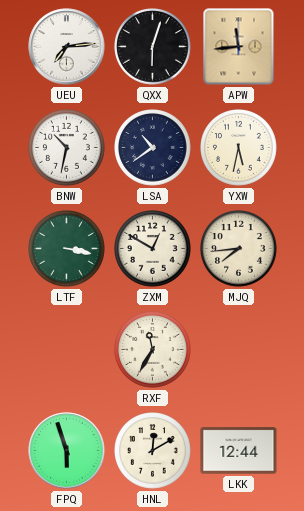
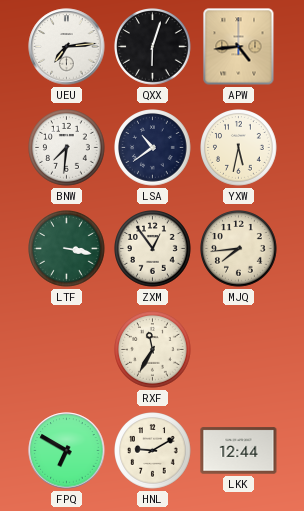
APW: 11:44 -> 4:44
BNW: 10:32 -> 7:31
ZXM: 12:50 -> 12:54
FPQ: 5:57 -> 6:50
HNL: 12:10 -> 9:10
